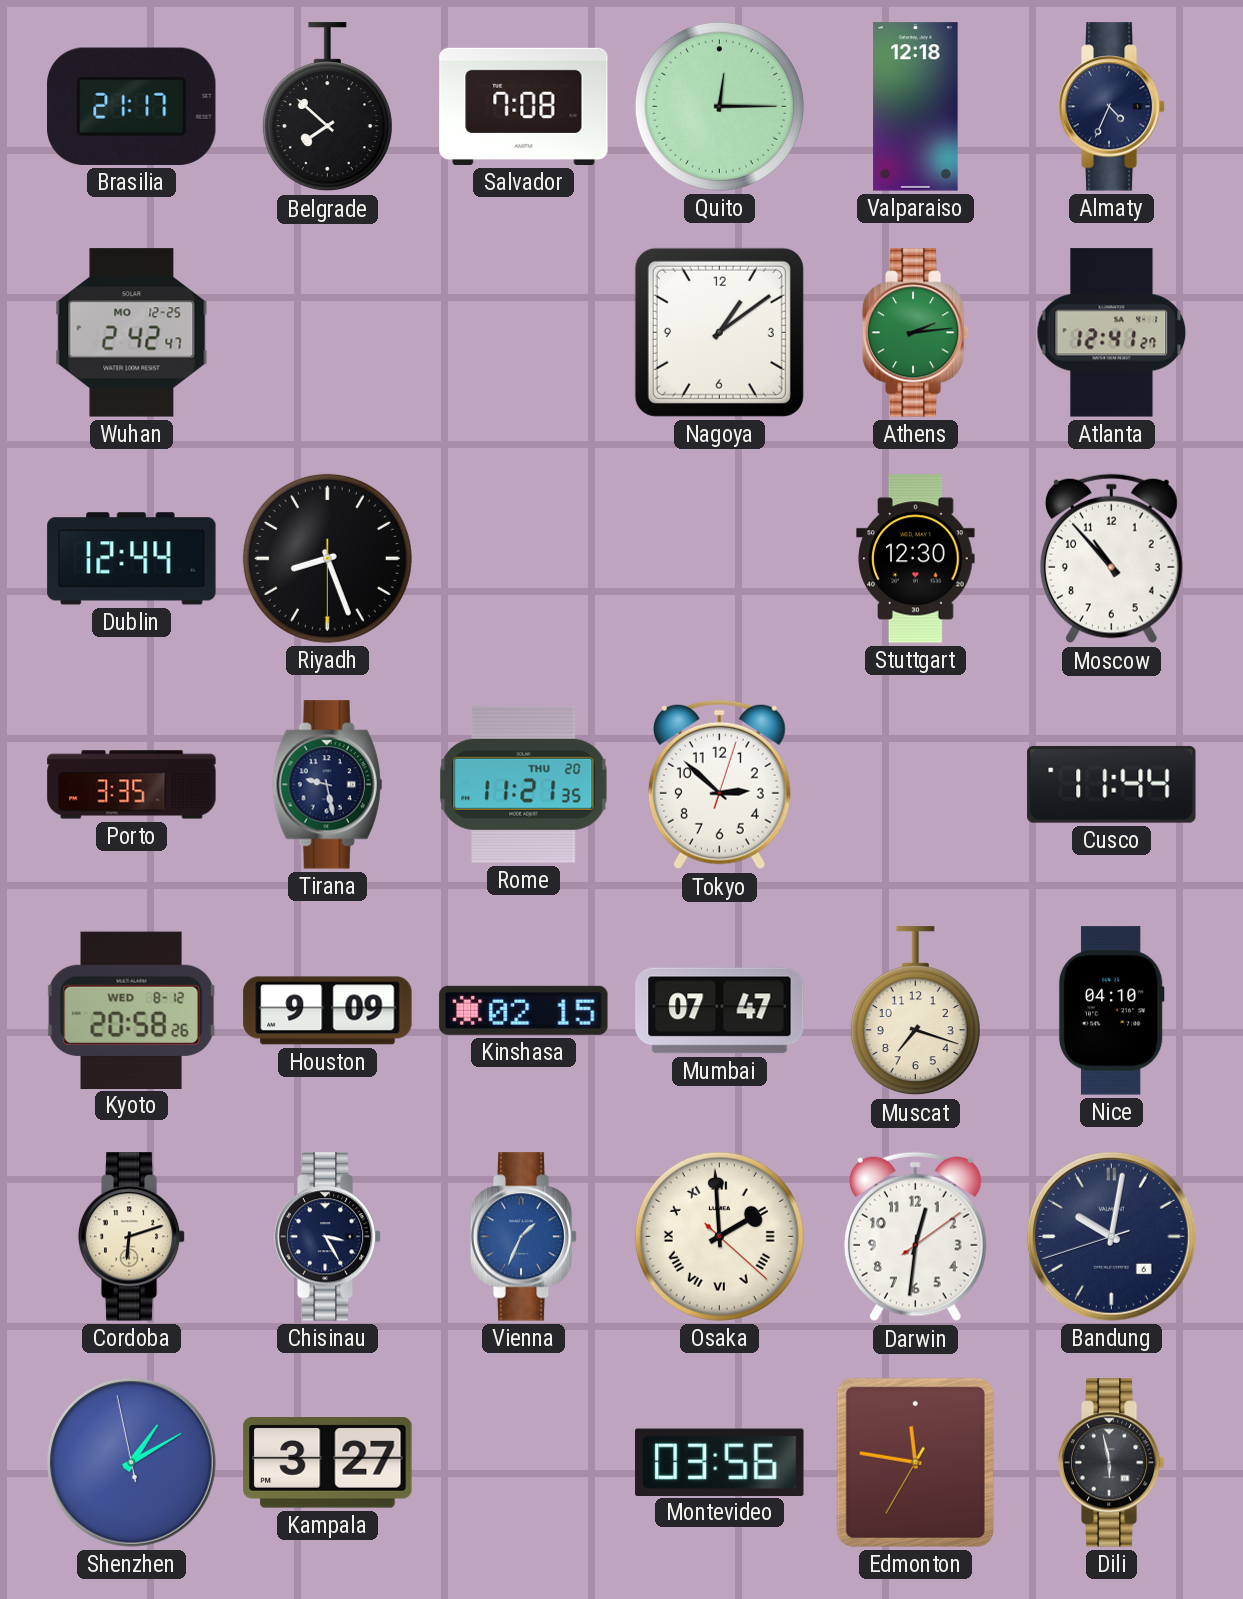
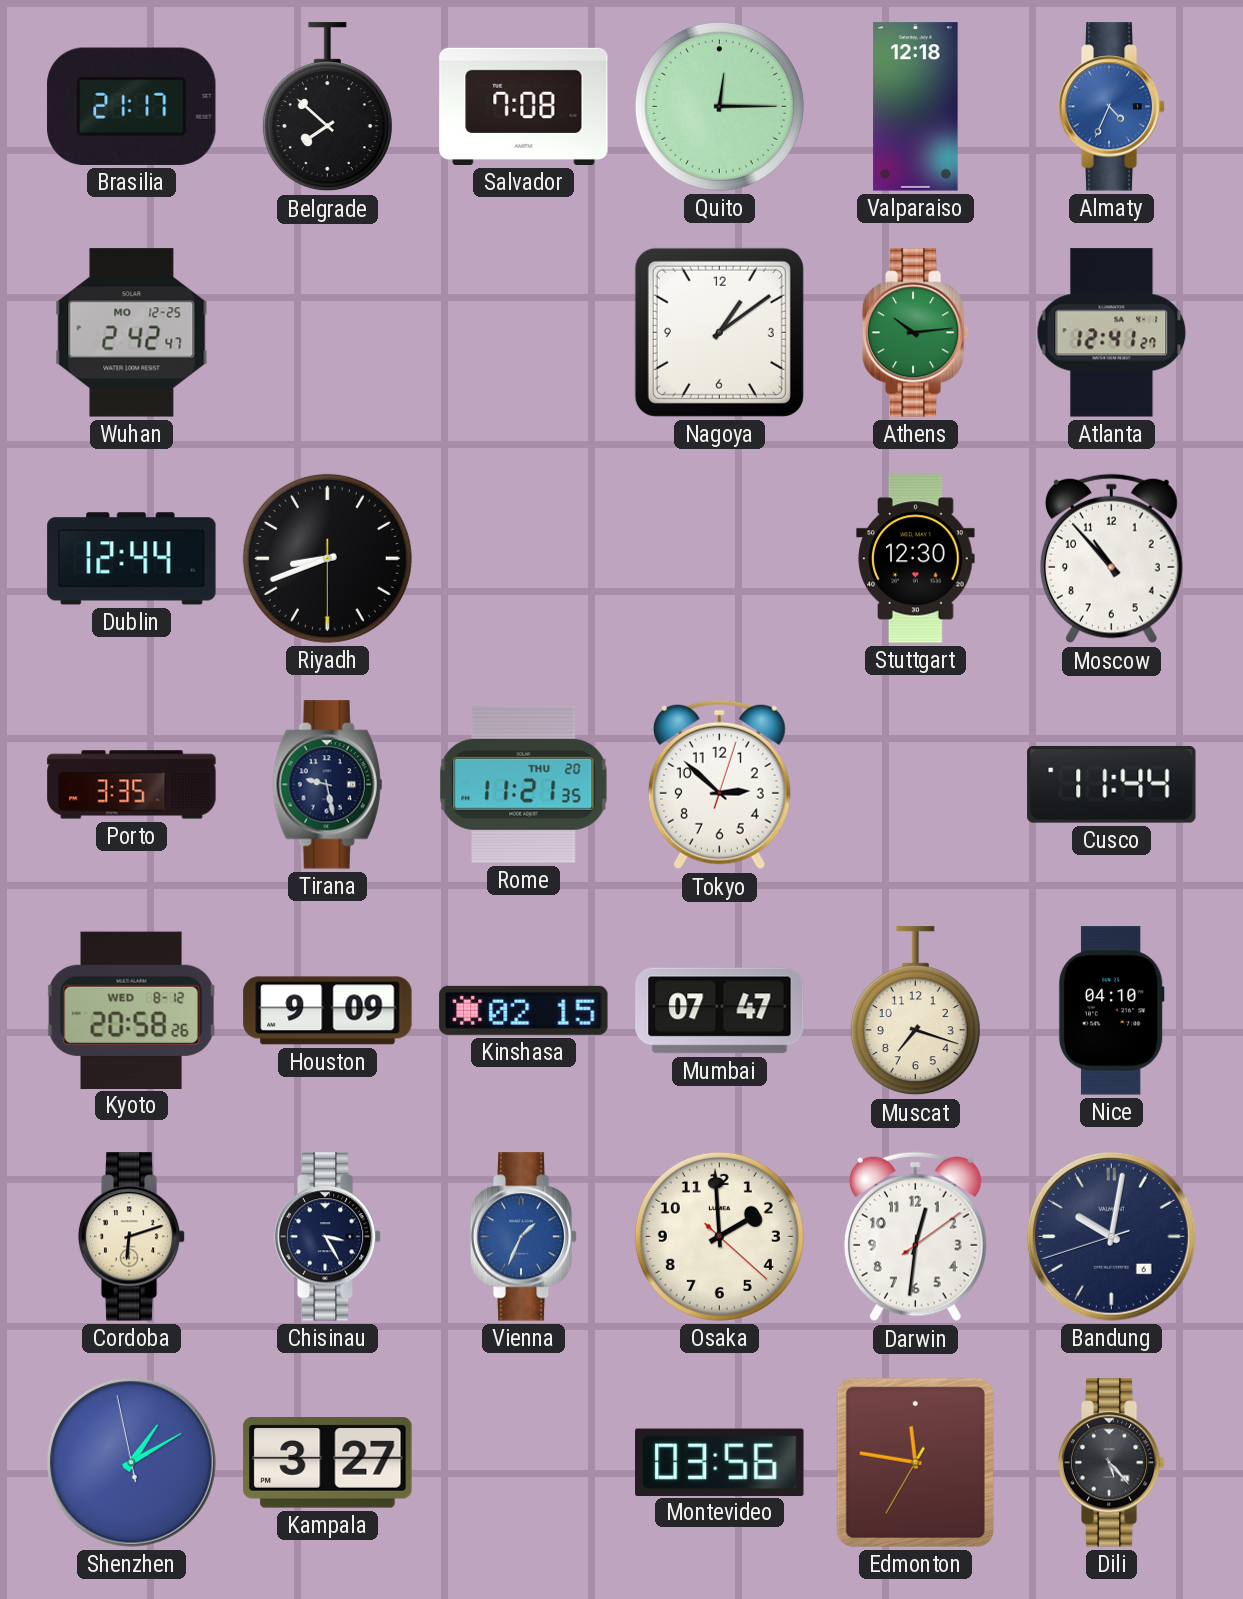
Almaty dial: navy -> blue
Athens: 2:14 -> 10:14
Riyadh: 8:26 -> 8:41
Osaka numerals: Roman -> Arabic
Dili: 5:58 -> 5:23
